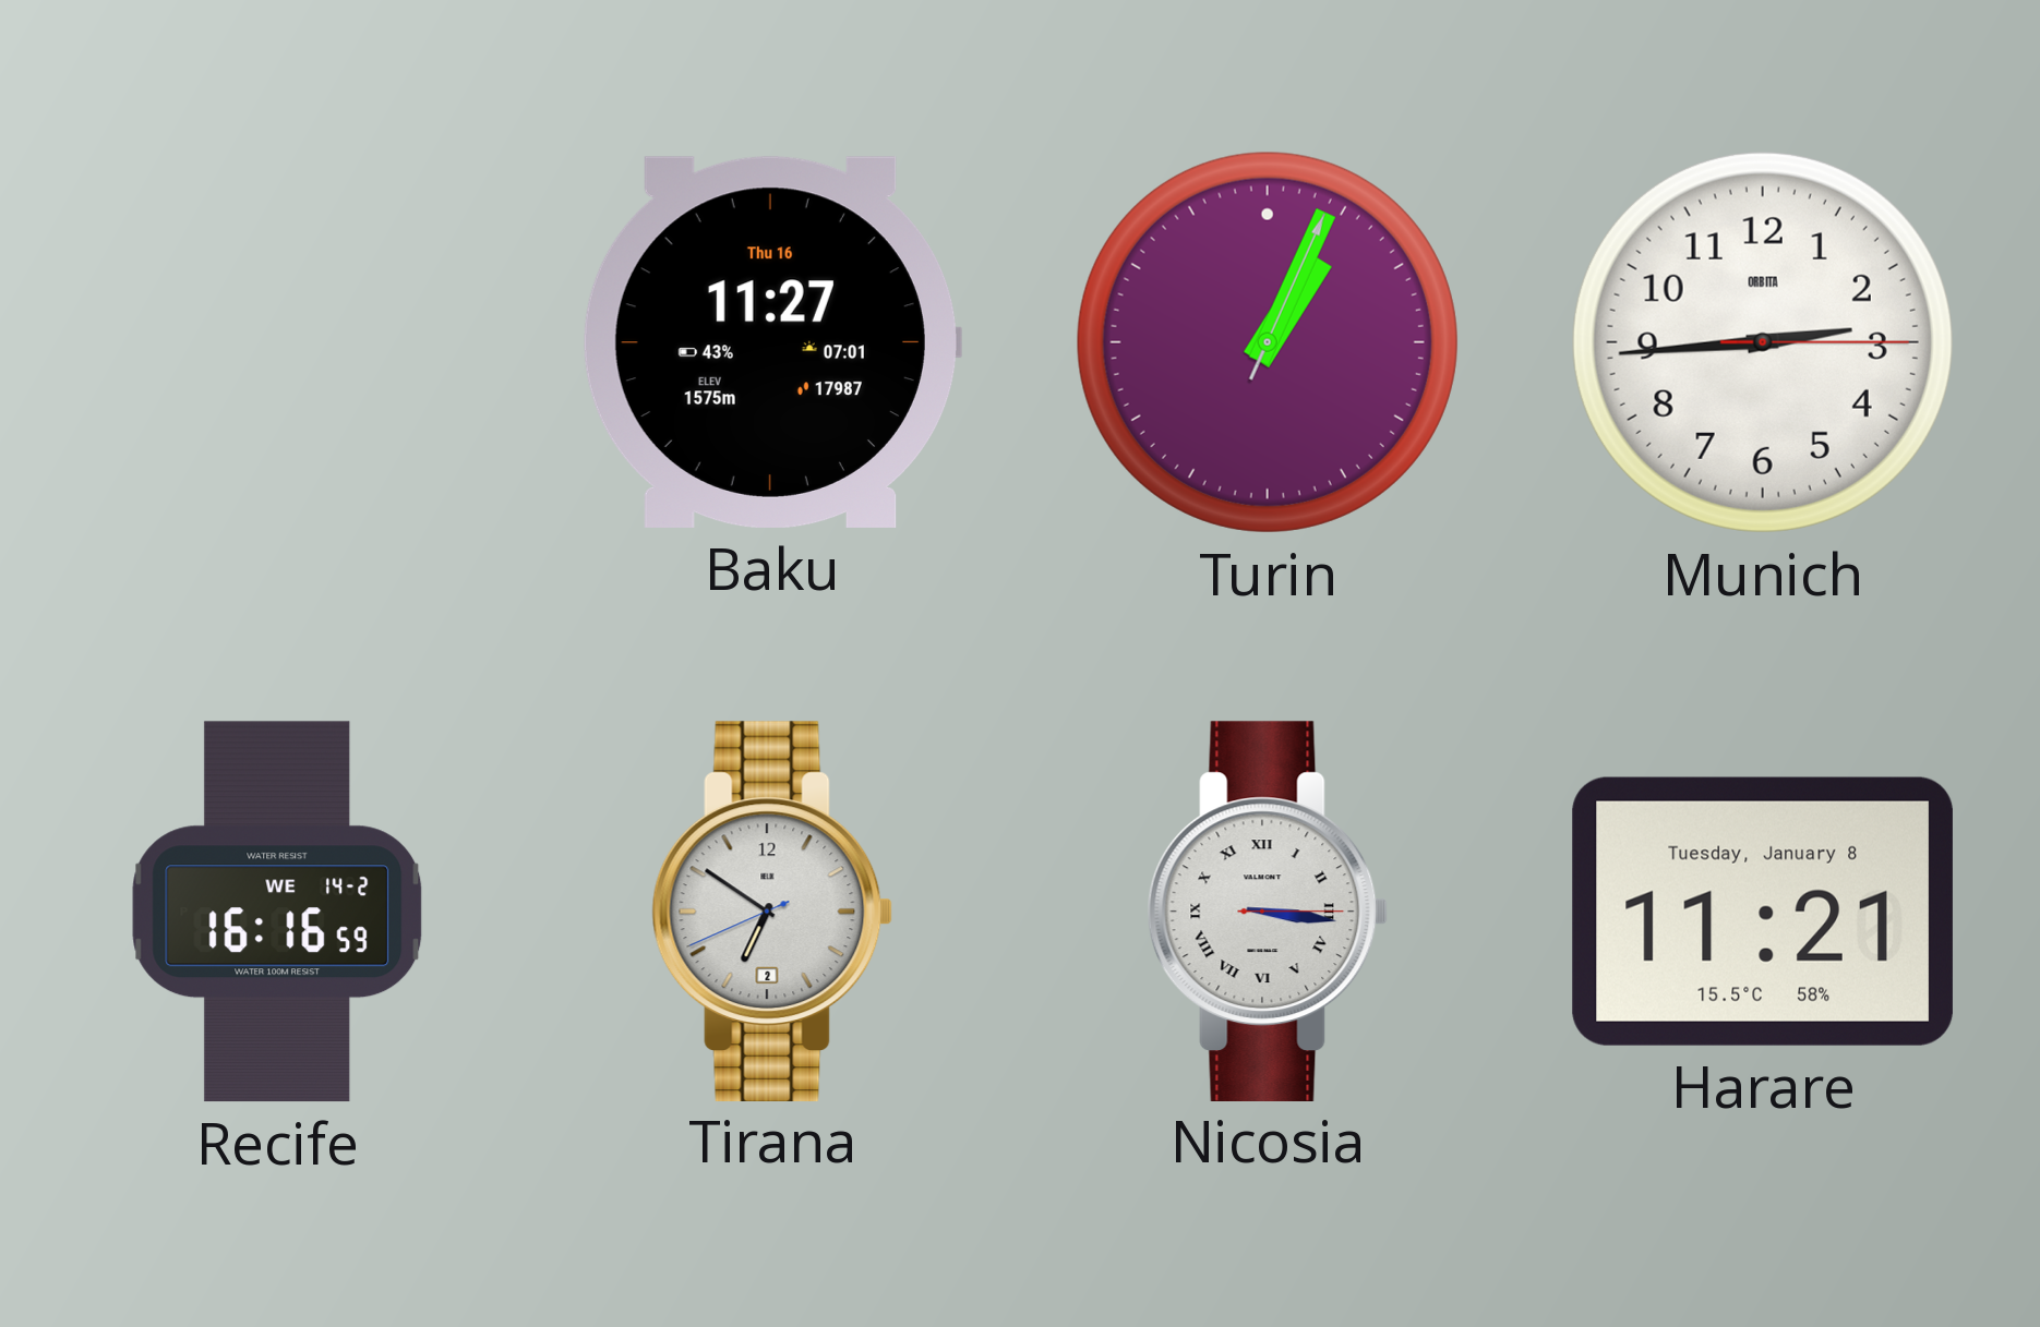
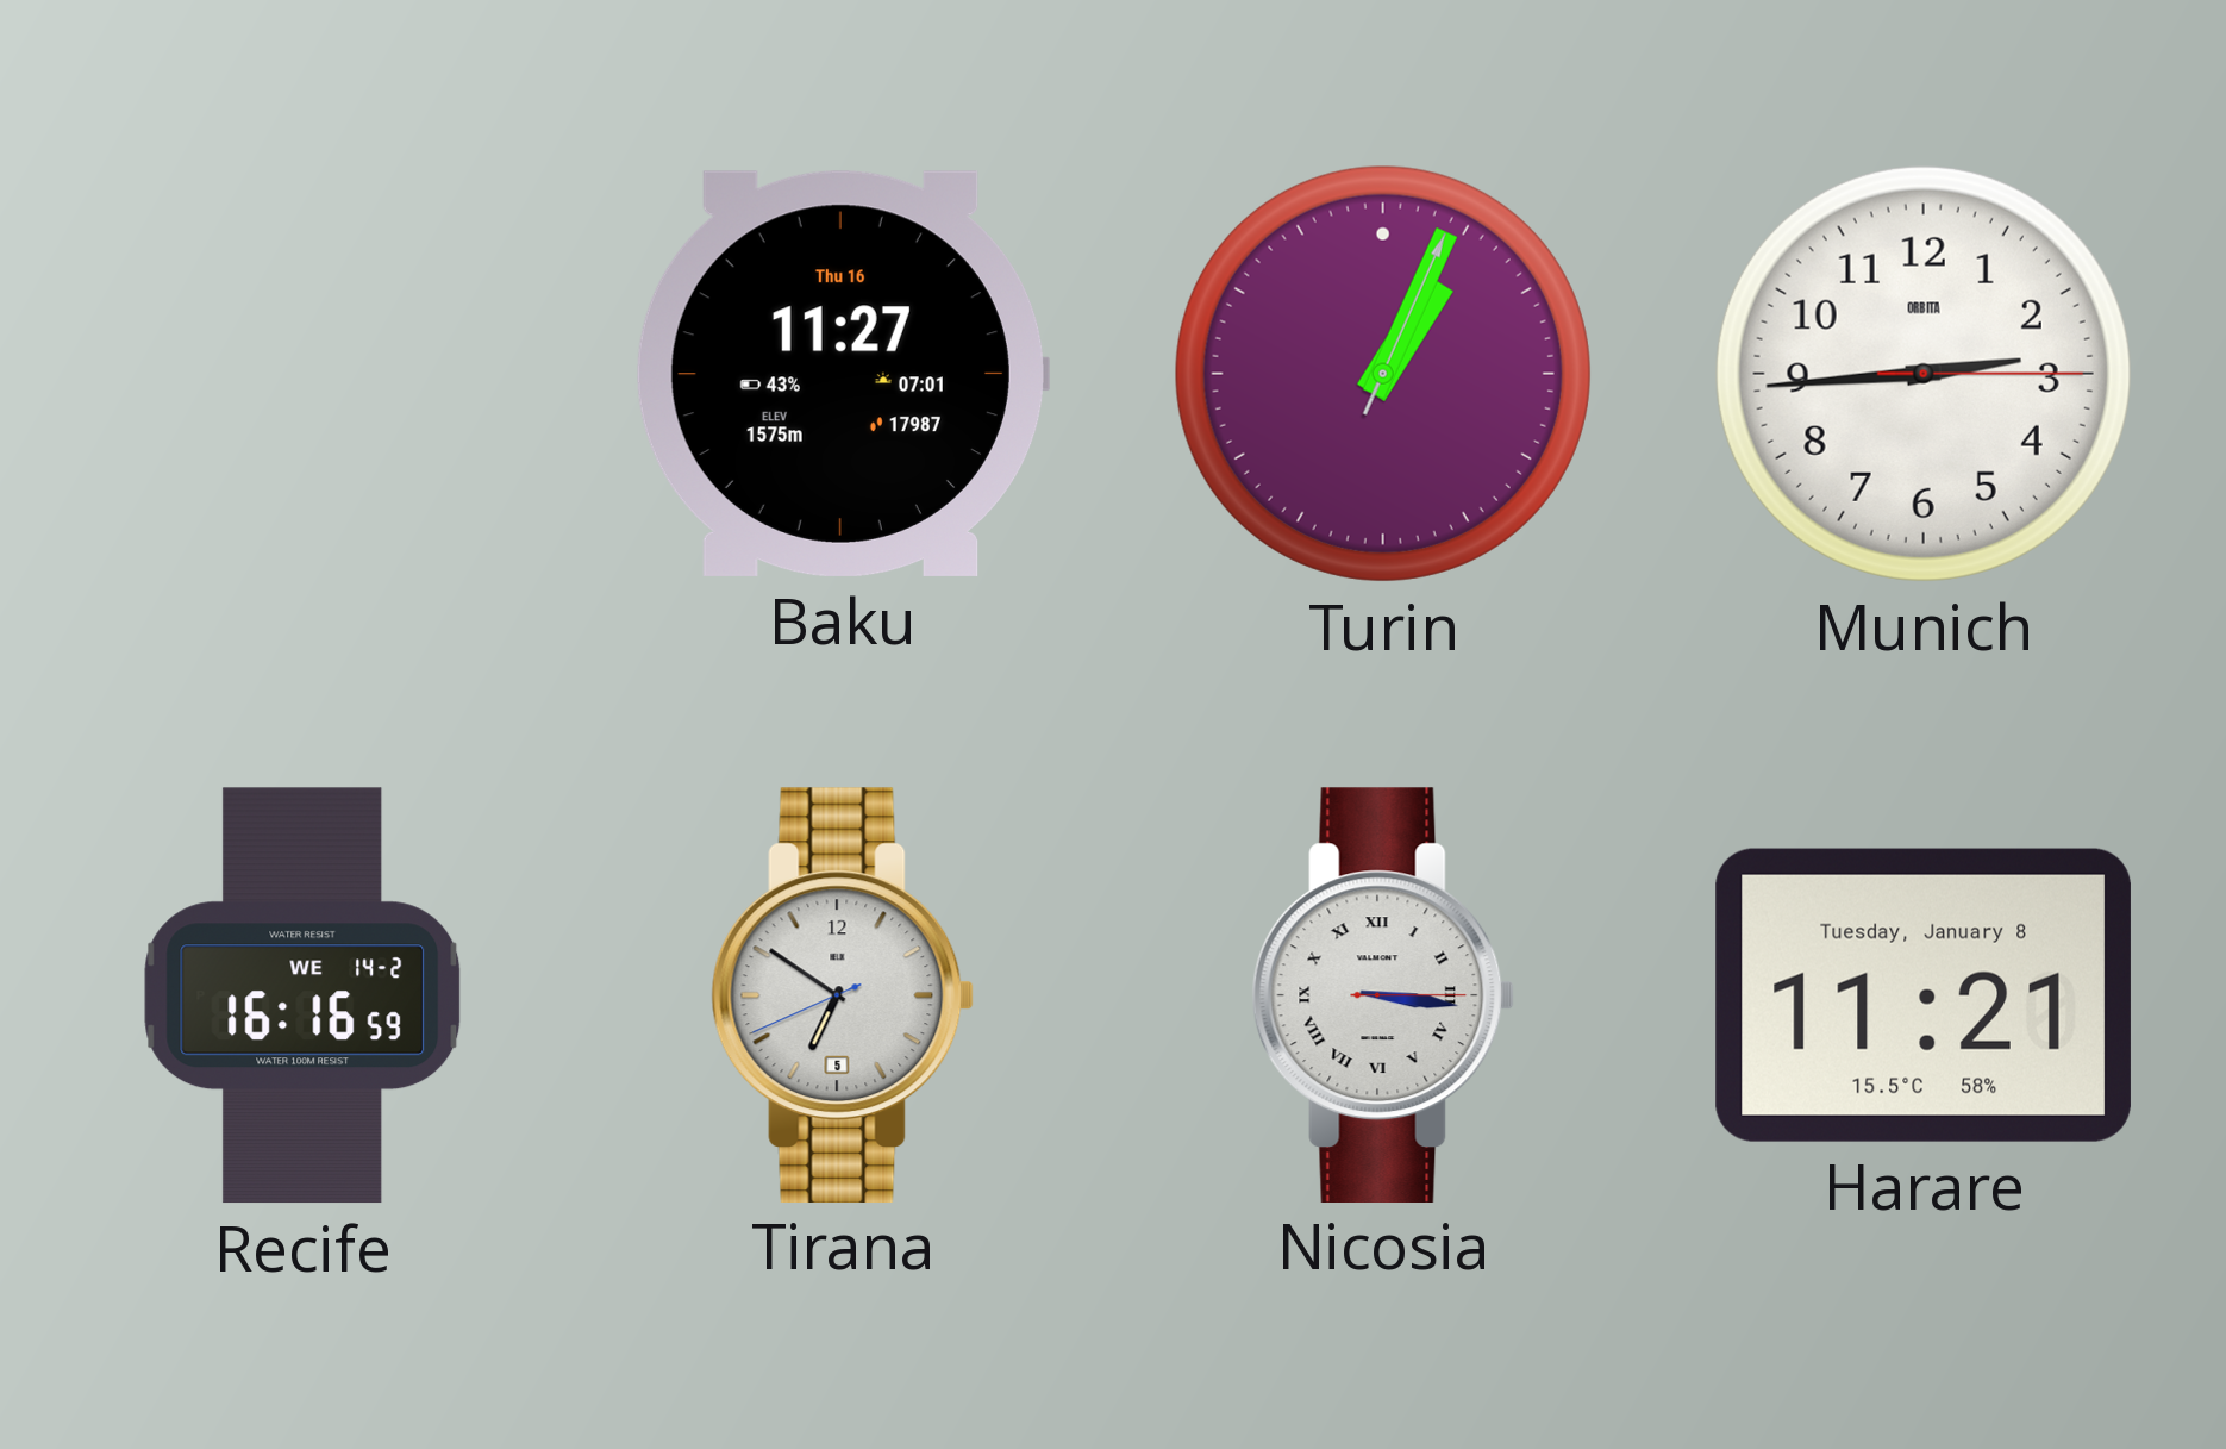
Tirana date: 2 -> 5
